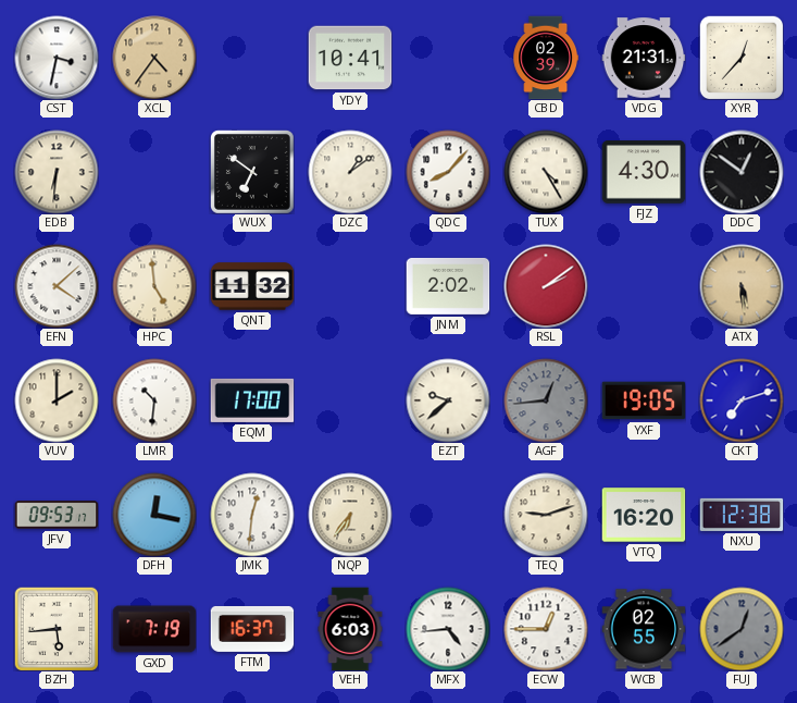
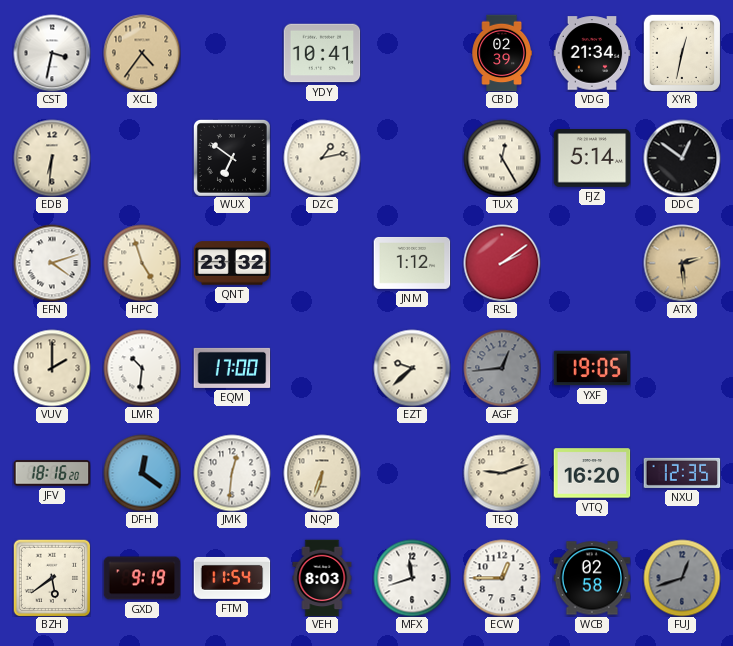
VDG: 21:31 -> 21:34
XYR: 12:37 -> 12:32
DZC: 1:09 -> 1:13
QDC: 8:07 -> none
TUX: 4:25 -> 12:25
FJZ: 4:30 -> 5:14
EFN: 4:08 -> 4:12
HPC: 4:59 -> 4:57
QNT: 11:32 -> 23:32
JNM: 2:02 -> 1:12
ATX: 5:29 -> 2:29
CKT: 7:12 -> none
JFV: 09:53 -> 18:16
DFH: 12:17 -> 12:21
NQP: 6:36 -> 6:33
NXU: 12:38 -> 12:35
BZH: 5:44 -> 5:39
GXD: 7:19 -> 9:19
FTM: 16:37 -> 11:54
VEH: 6:03 -> 8:03
MFX: 4:44 -> 11:42
WCB: 02:55 -> 02:58
FUJ: 12:39 -> 12:42
